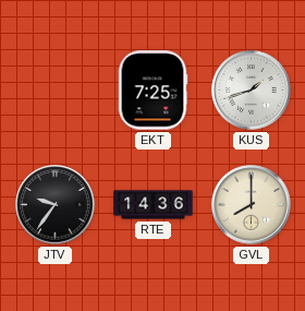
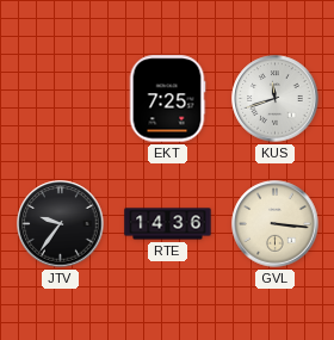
KUS: 1:42 -> 11:42
GVL: 8:00 -> 3:16
